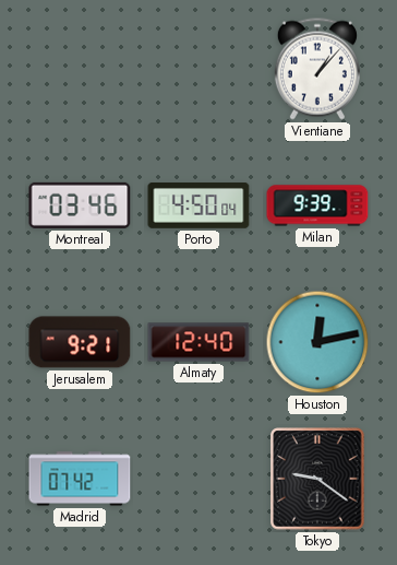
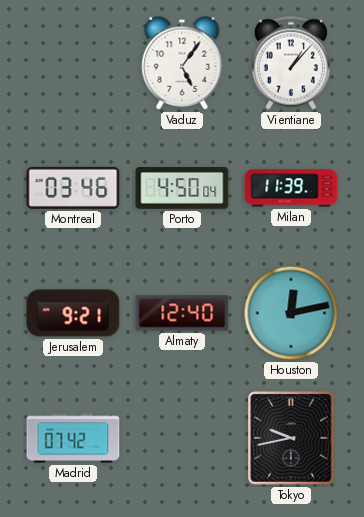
Vaduz: none -> 5:06
Milan: 9:39 -> 11:39
Tokyo: 9:21 -> 9:43
